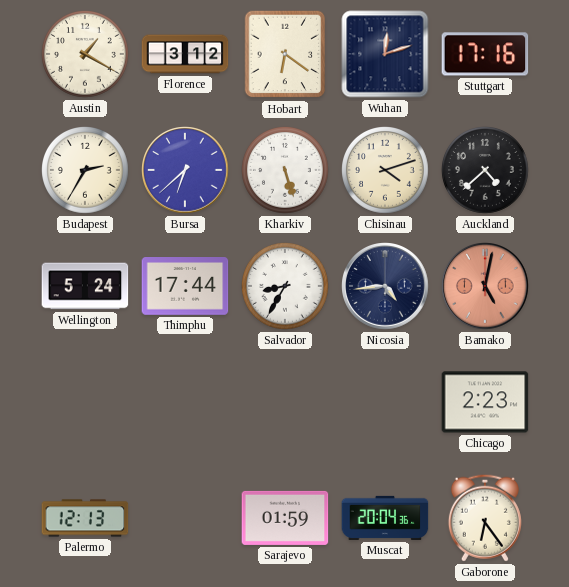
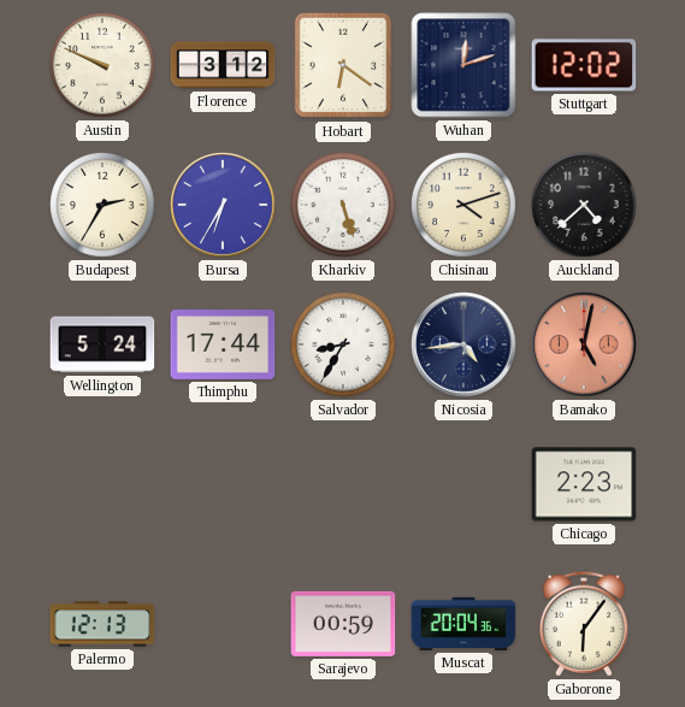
Austin: 1:20 -> 9:49
Stuttgart: 17:16 -> 12:02
Bursa: 6:38 -> 6:35
Sarajevo: 01:59 -> 00:59
Gaborone: 6:24 -> 6:06
